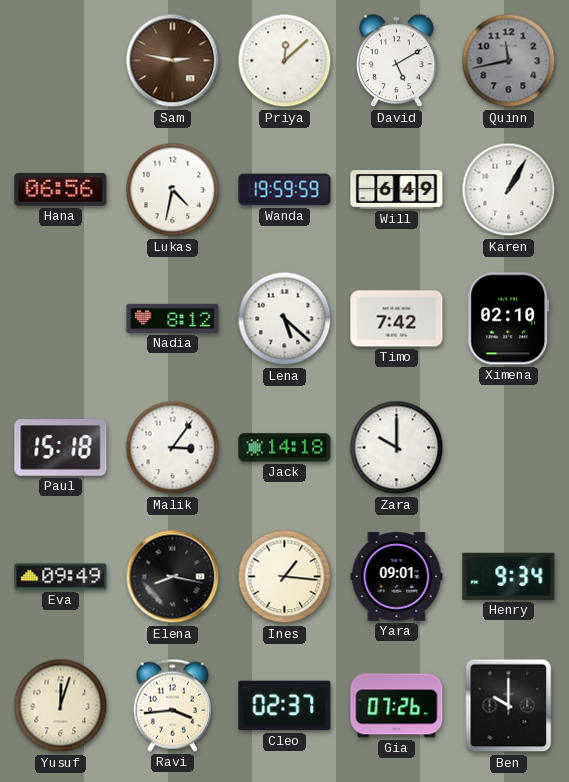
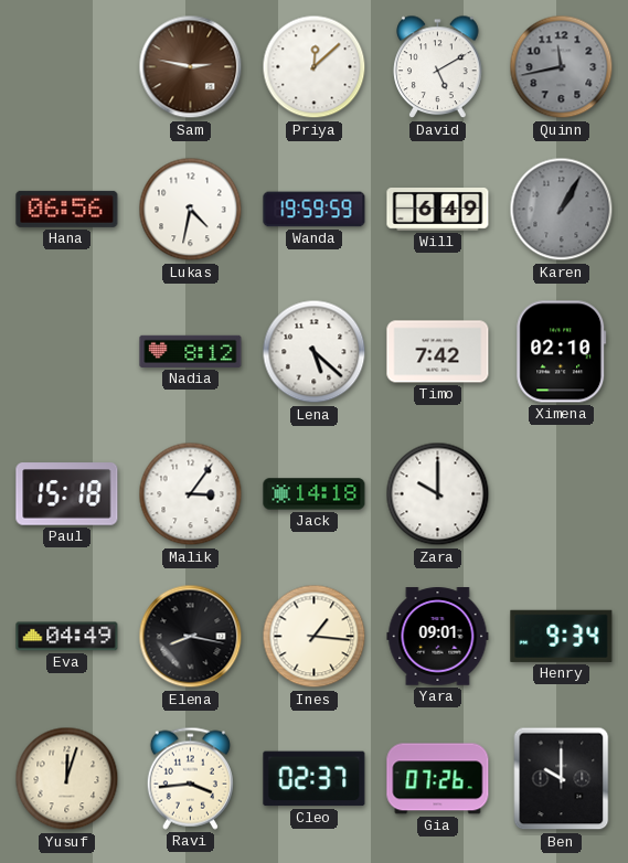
Karen dial: white -> grey
Eva: 09:49 -> 04:49
